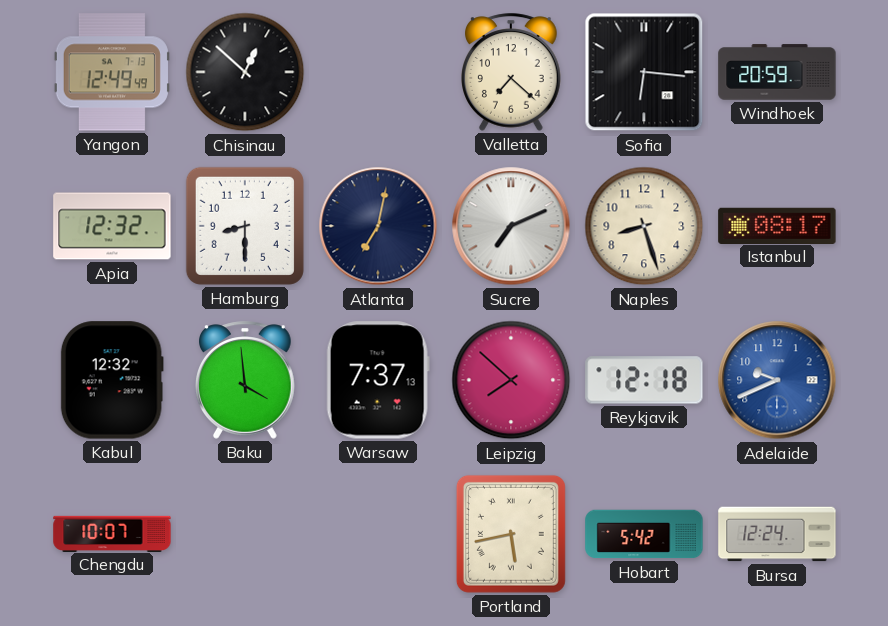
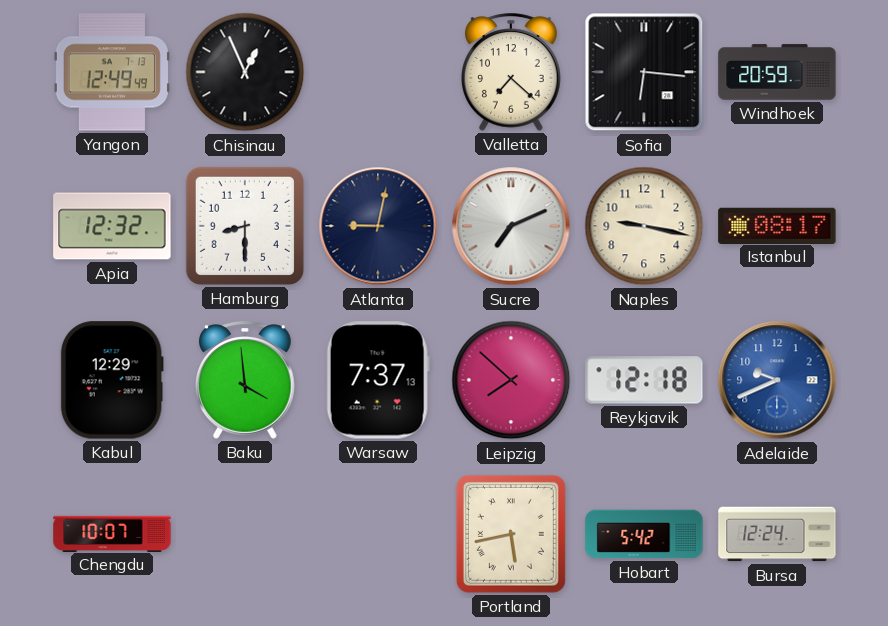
Chisinau: 12:52 -> 12:56
Atlanta: 7:02 -> 9:02
Naples: 8:27 -> 9:17
Kabul: 12:32 -> 12:29
